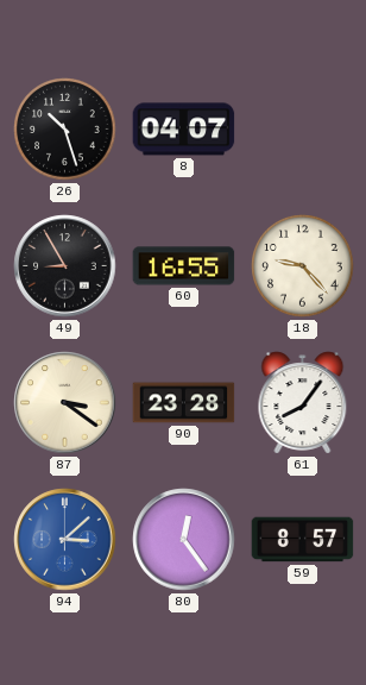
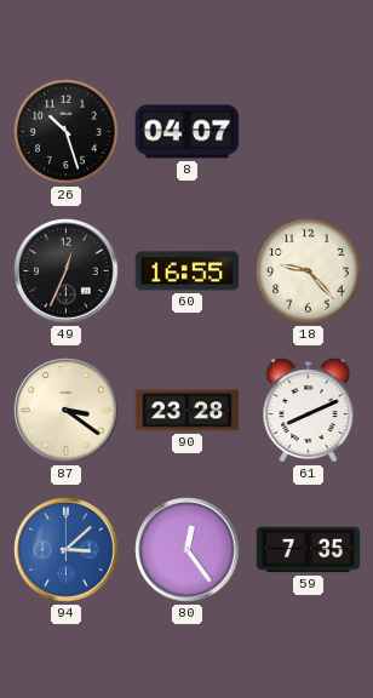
49: 8:55 -> 12:34
61: 8:06 -> 8:11
59: 8:57 -> 7:35
